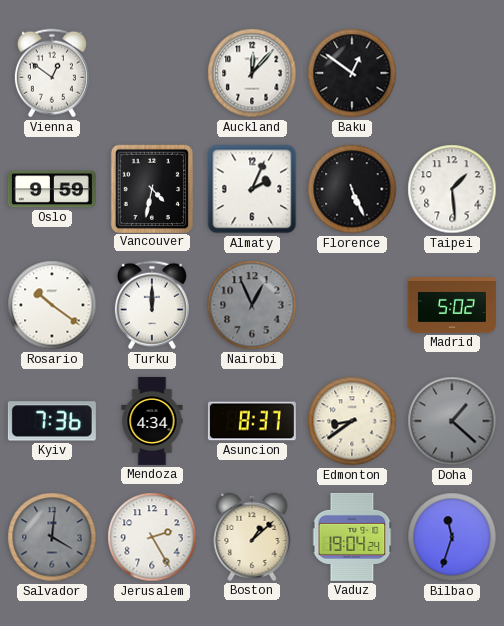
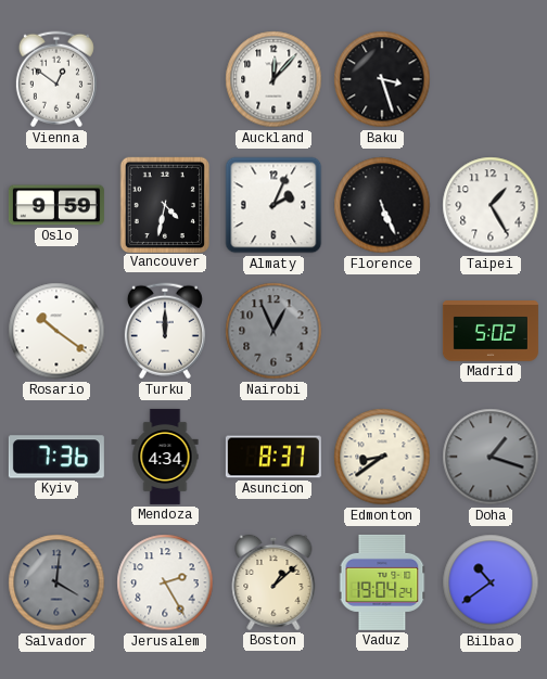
Baku: 12:51 -> 3:27
Taipei: 1:29 -> 1:25
Doha: 1:22 -> 1:18
Bilbao: 11:33 -> 10:39
